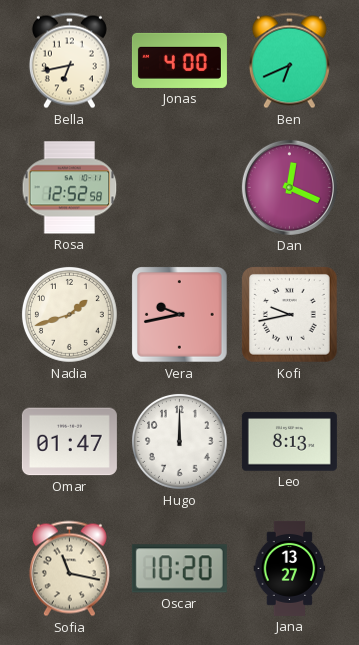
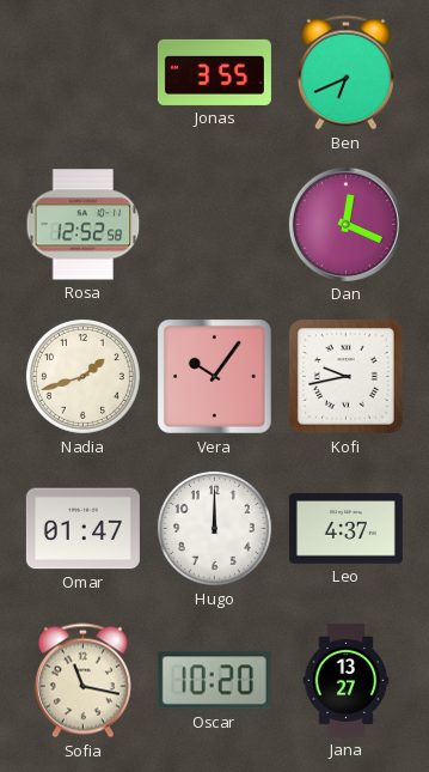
Bella: 6:43 -> none
Jonas: 4:00 -> 3:55
Vera: 9:43 -> 10:06
Leo: 8:13 -> 4:37
